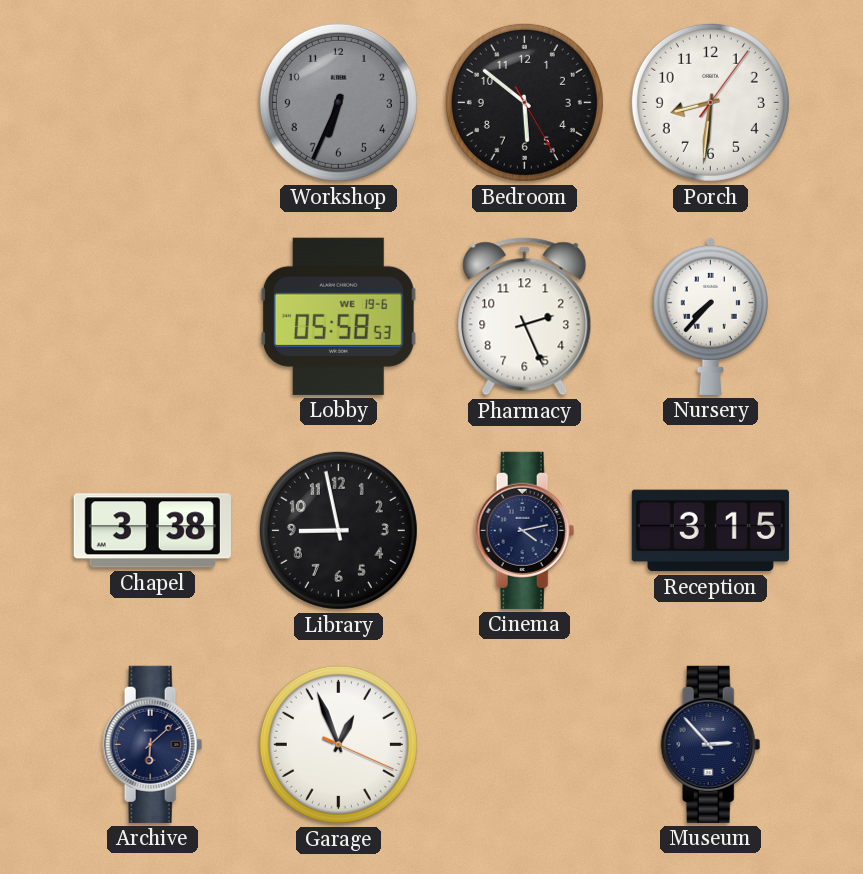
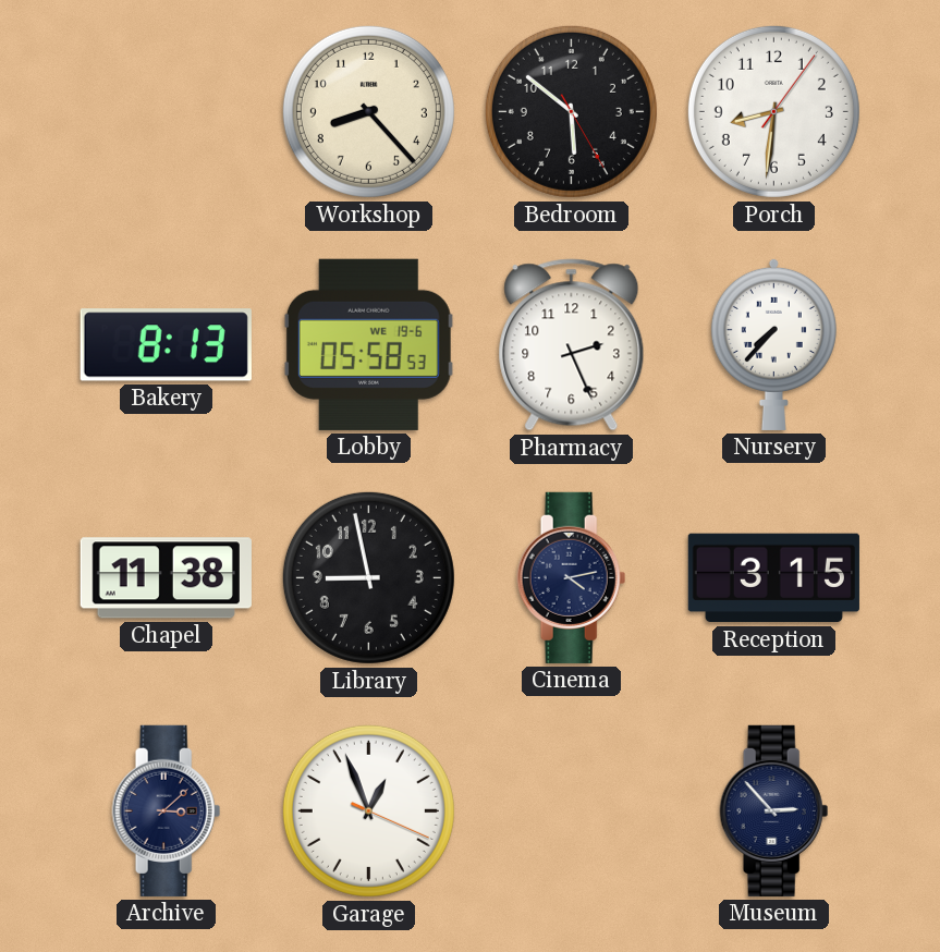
Workshop: 6:34 -> 8:23
Workshop dial: grey -> cream
Bakery: none -> 8:13
Chapel: 3:38 -> 11:38
Archive: 6:08 -> 3:08
